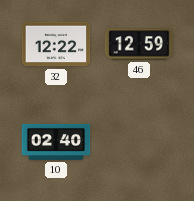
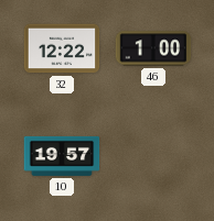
46: 12:59 -> 1:00
10: 02:40 -> 19:57
